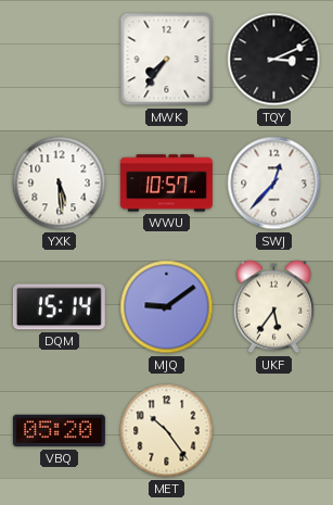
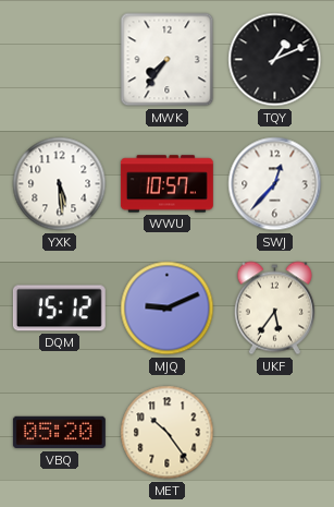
TQY: 3:11 -> 1:11
DQM: 15:14 -> 15:12
MJQ: 9:09 -> 9:11
